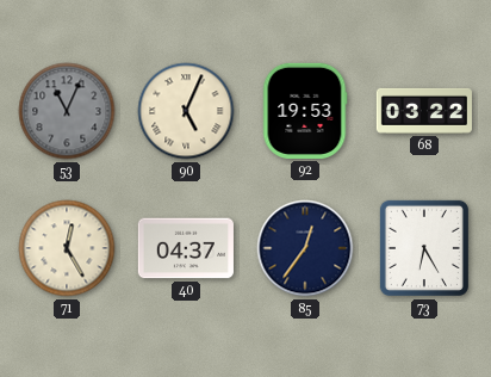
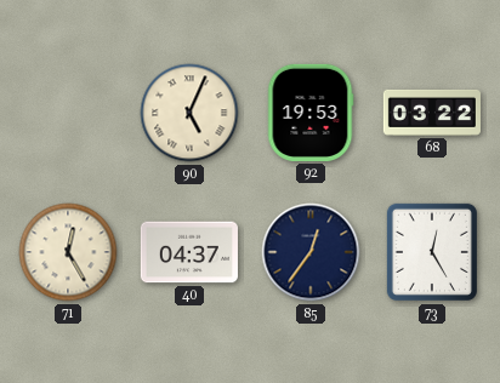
53: 11:04 -> none
73: 6:25 -> 12:25
